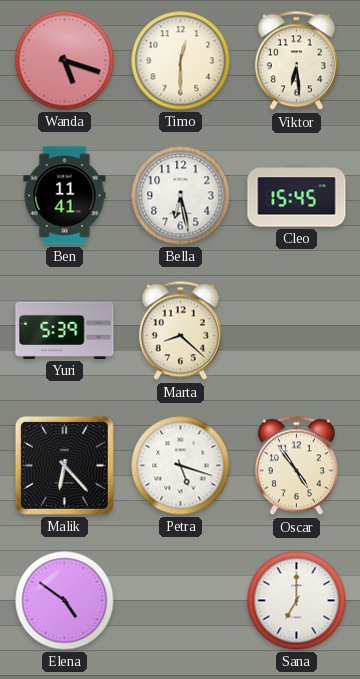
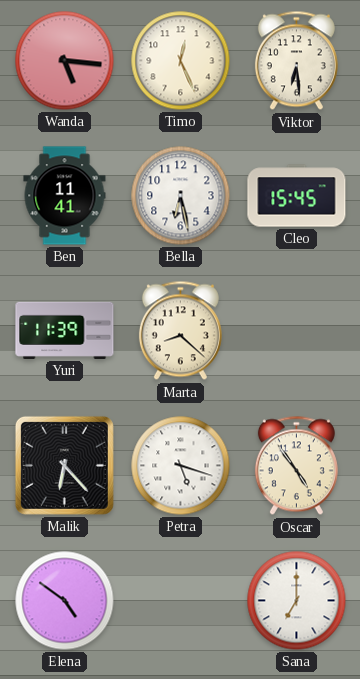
Wanda: 5:18 -> 5:16
Timo: 12:30 -> 12:26
Yuri: 5:39 -> 11:39
